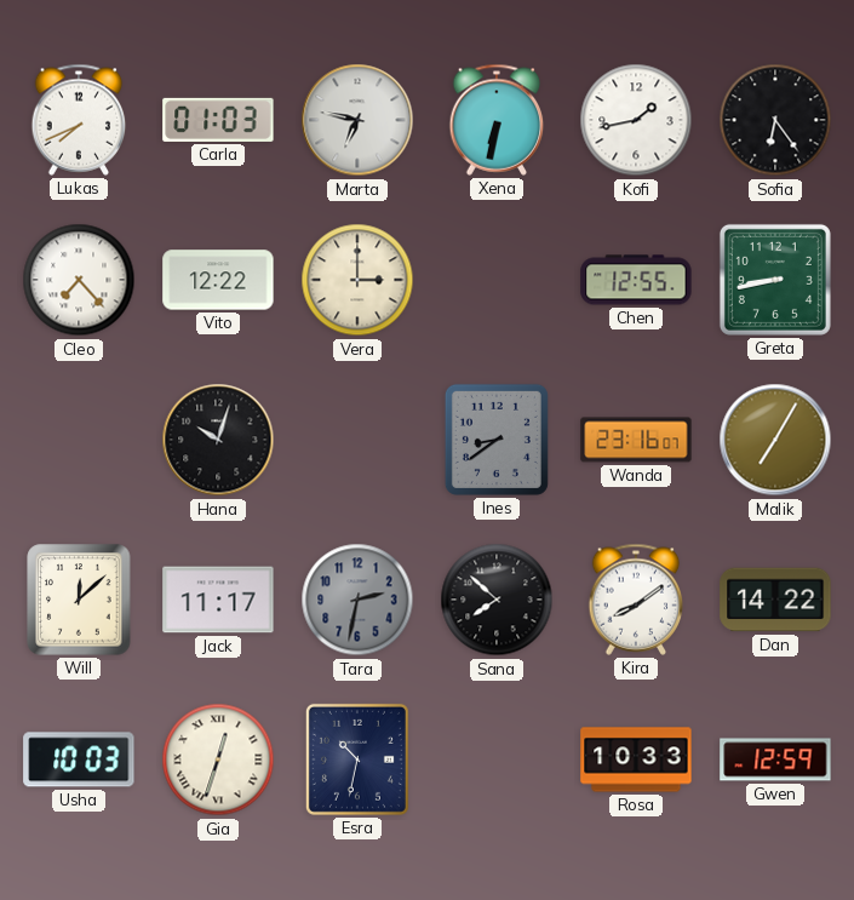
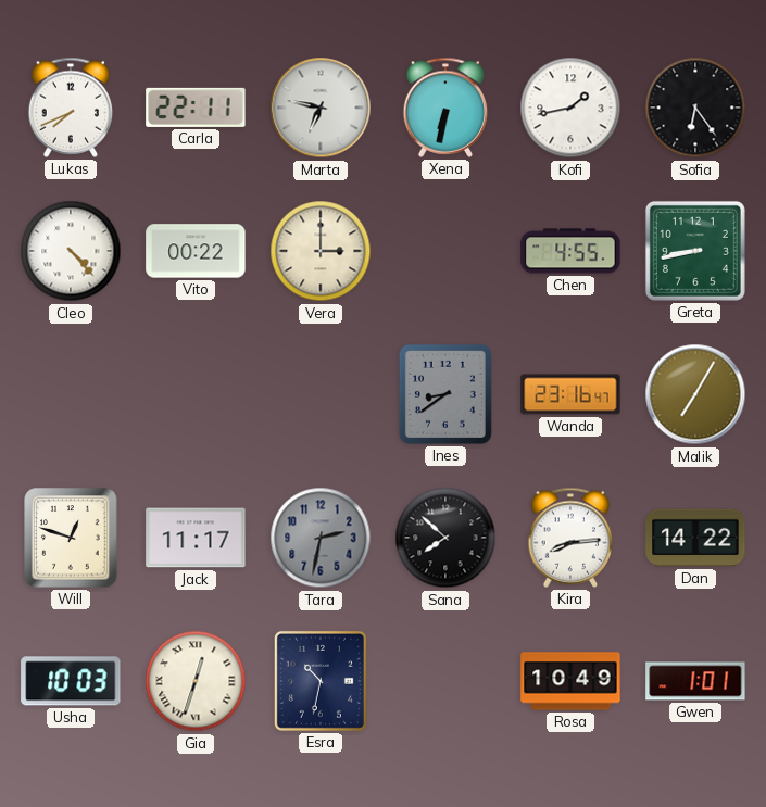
Carla: 01:03 -> 22:11
Cleo: 7:23 -> 4:23
Vito: 12:22 -> 00:22
Chen: 12:55 -> 4:55
Hana: 10:03 -> none
Wanda: 23:16:07 -> 23:16:47
Will: 12:08 -> 12:48
Kira: 8:09 -> 8:14
Rosa: 10:33 -> 10:49
Gwen: 12:59 -> 1:01
